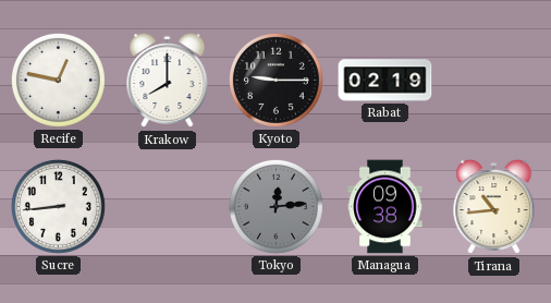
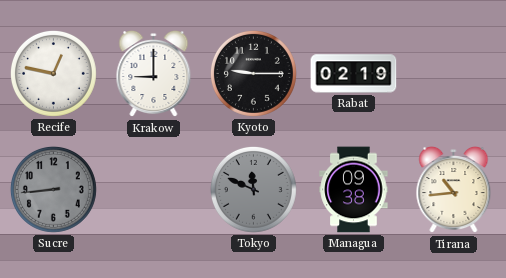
Krakow: 8:00 -> 9:00
Sucre dial: white -> grey
Tokyo: 12:14 -> 11:49
